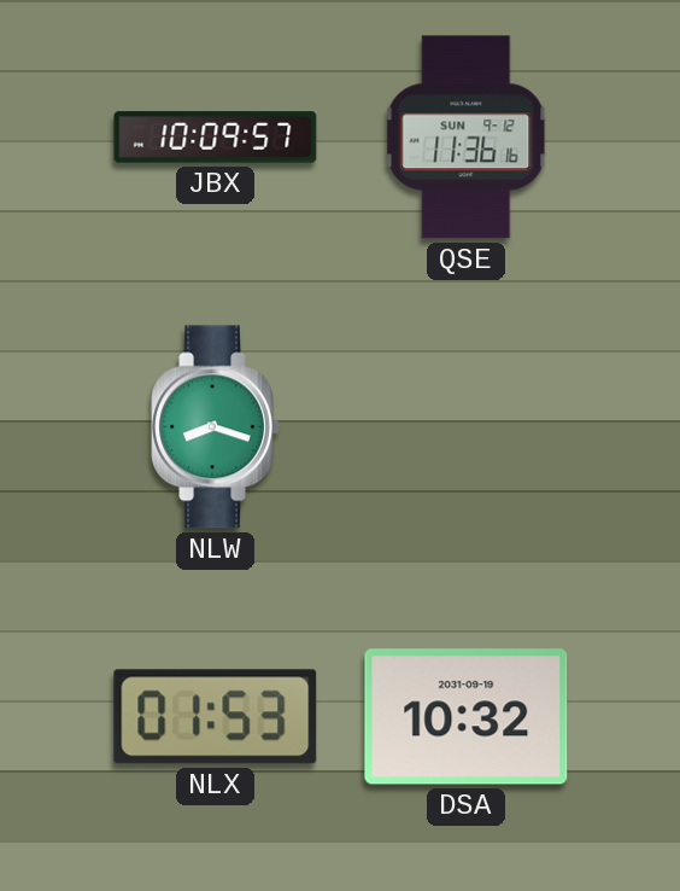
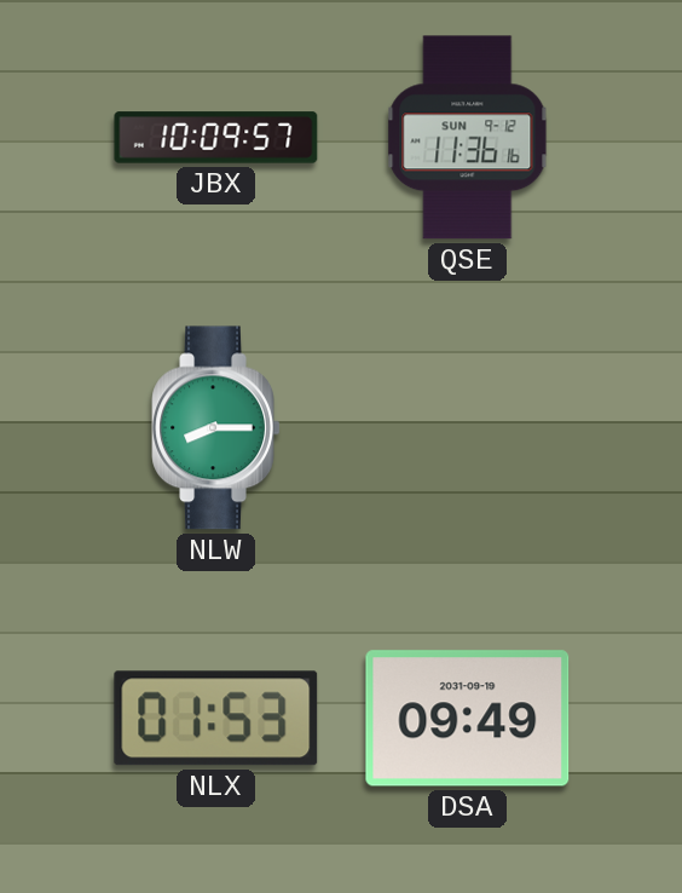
NLW: 8:18 -> 8:15
DSA: 10:32 -> 09:49
